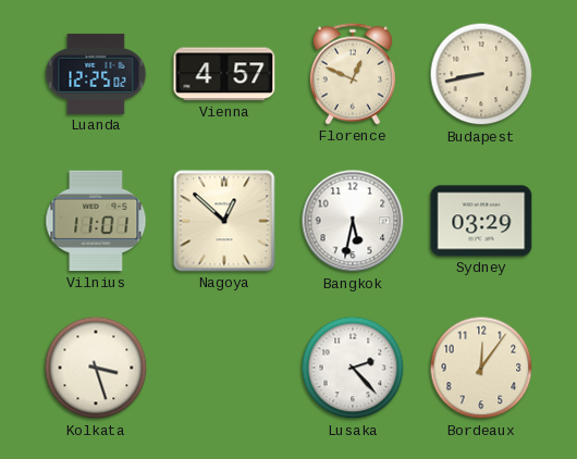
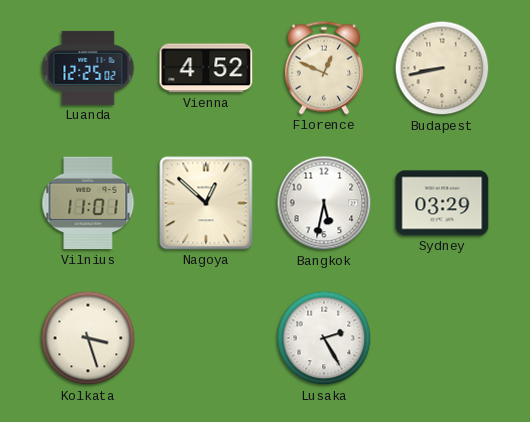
Vienna: 4:57 -> 4:52
Lusaka: 2:23 -> 2:25
Bordeaux: 12:06 -> none
